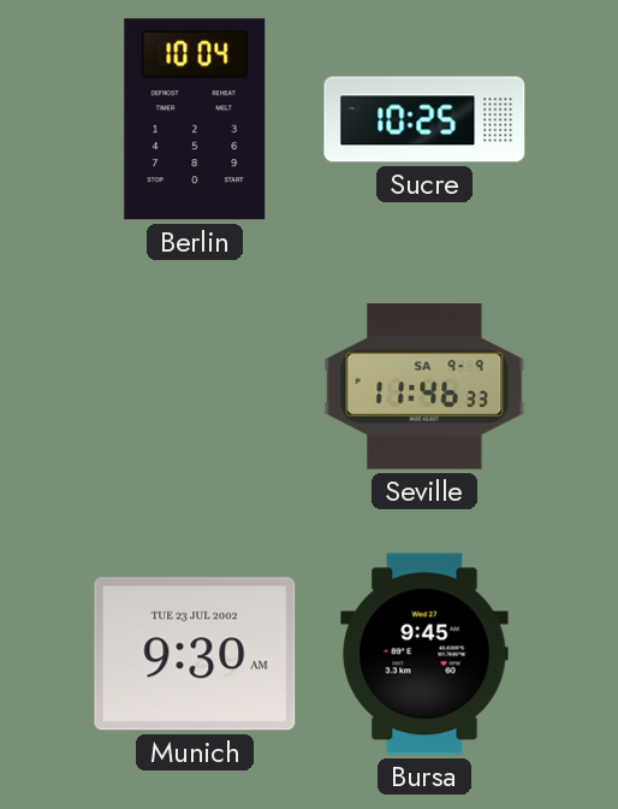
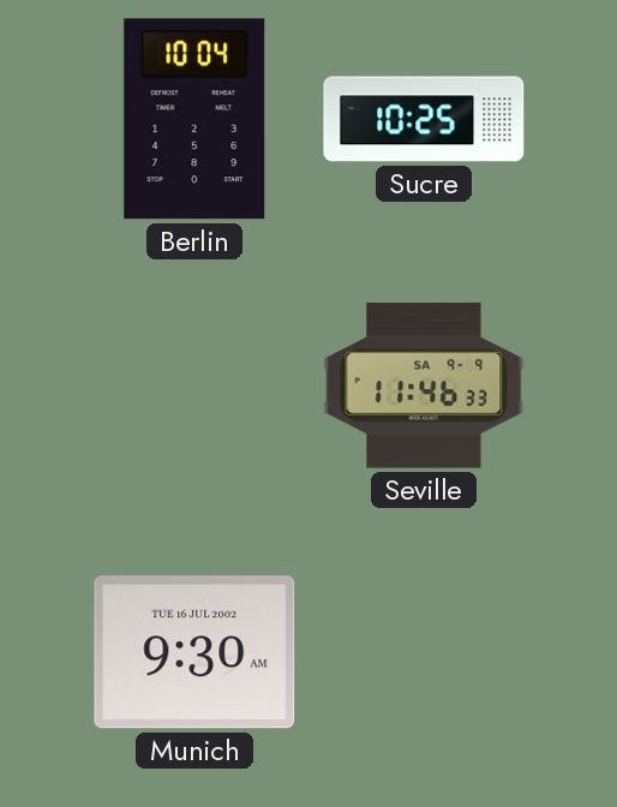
Munich date: TUE 23 JUL 2002 -> TUE 16 JUL 2002
Bursa: 9:45 -> none
